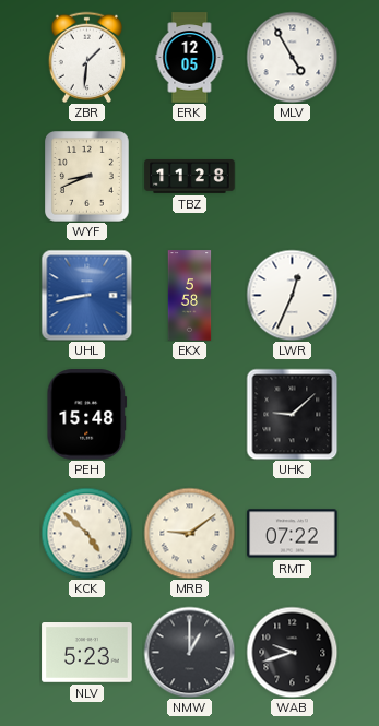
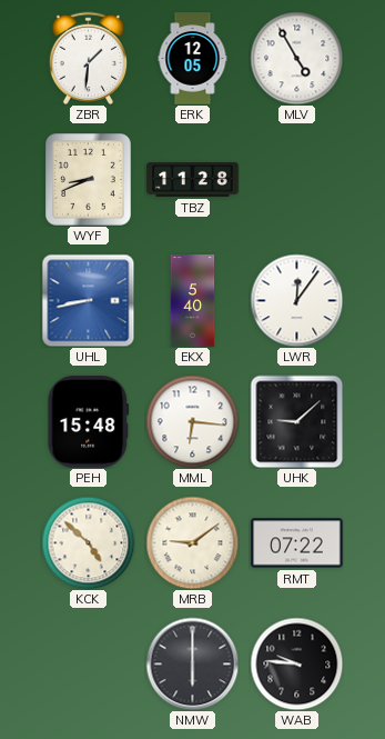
EKX: 5:58 -> 5:40
LWR: 12:34 -> 12:06
MML: none -> 6:16
NLV: 5:23 -> none
NMW: 1:00 -> 6:00
WAB: 9:42 -> 9:46
